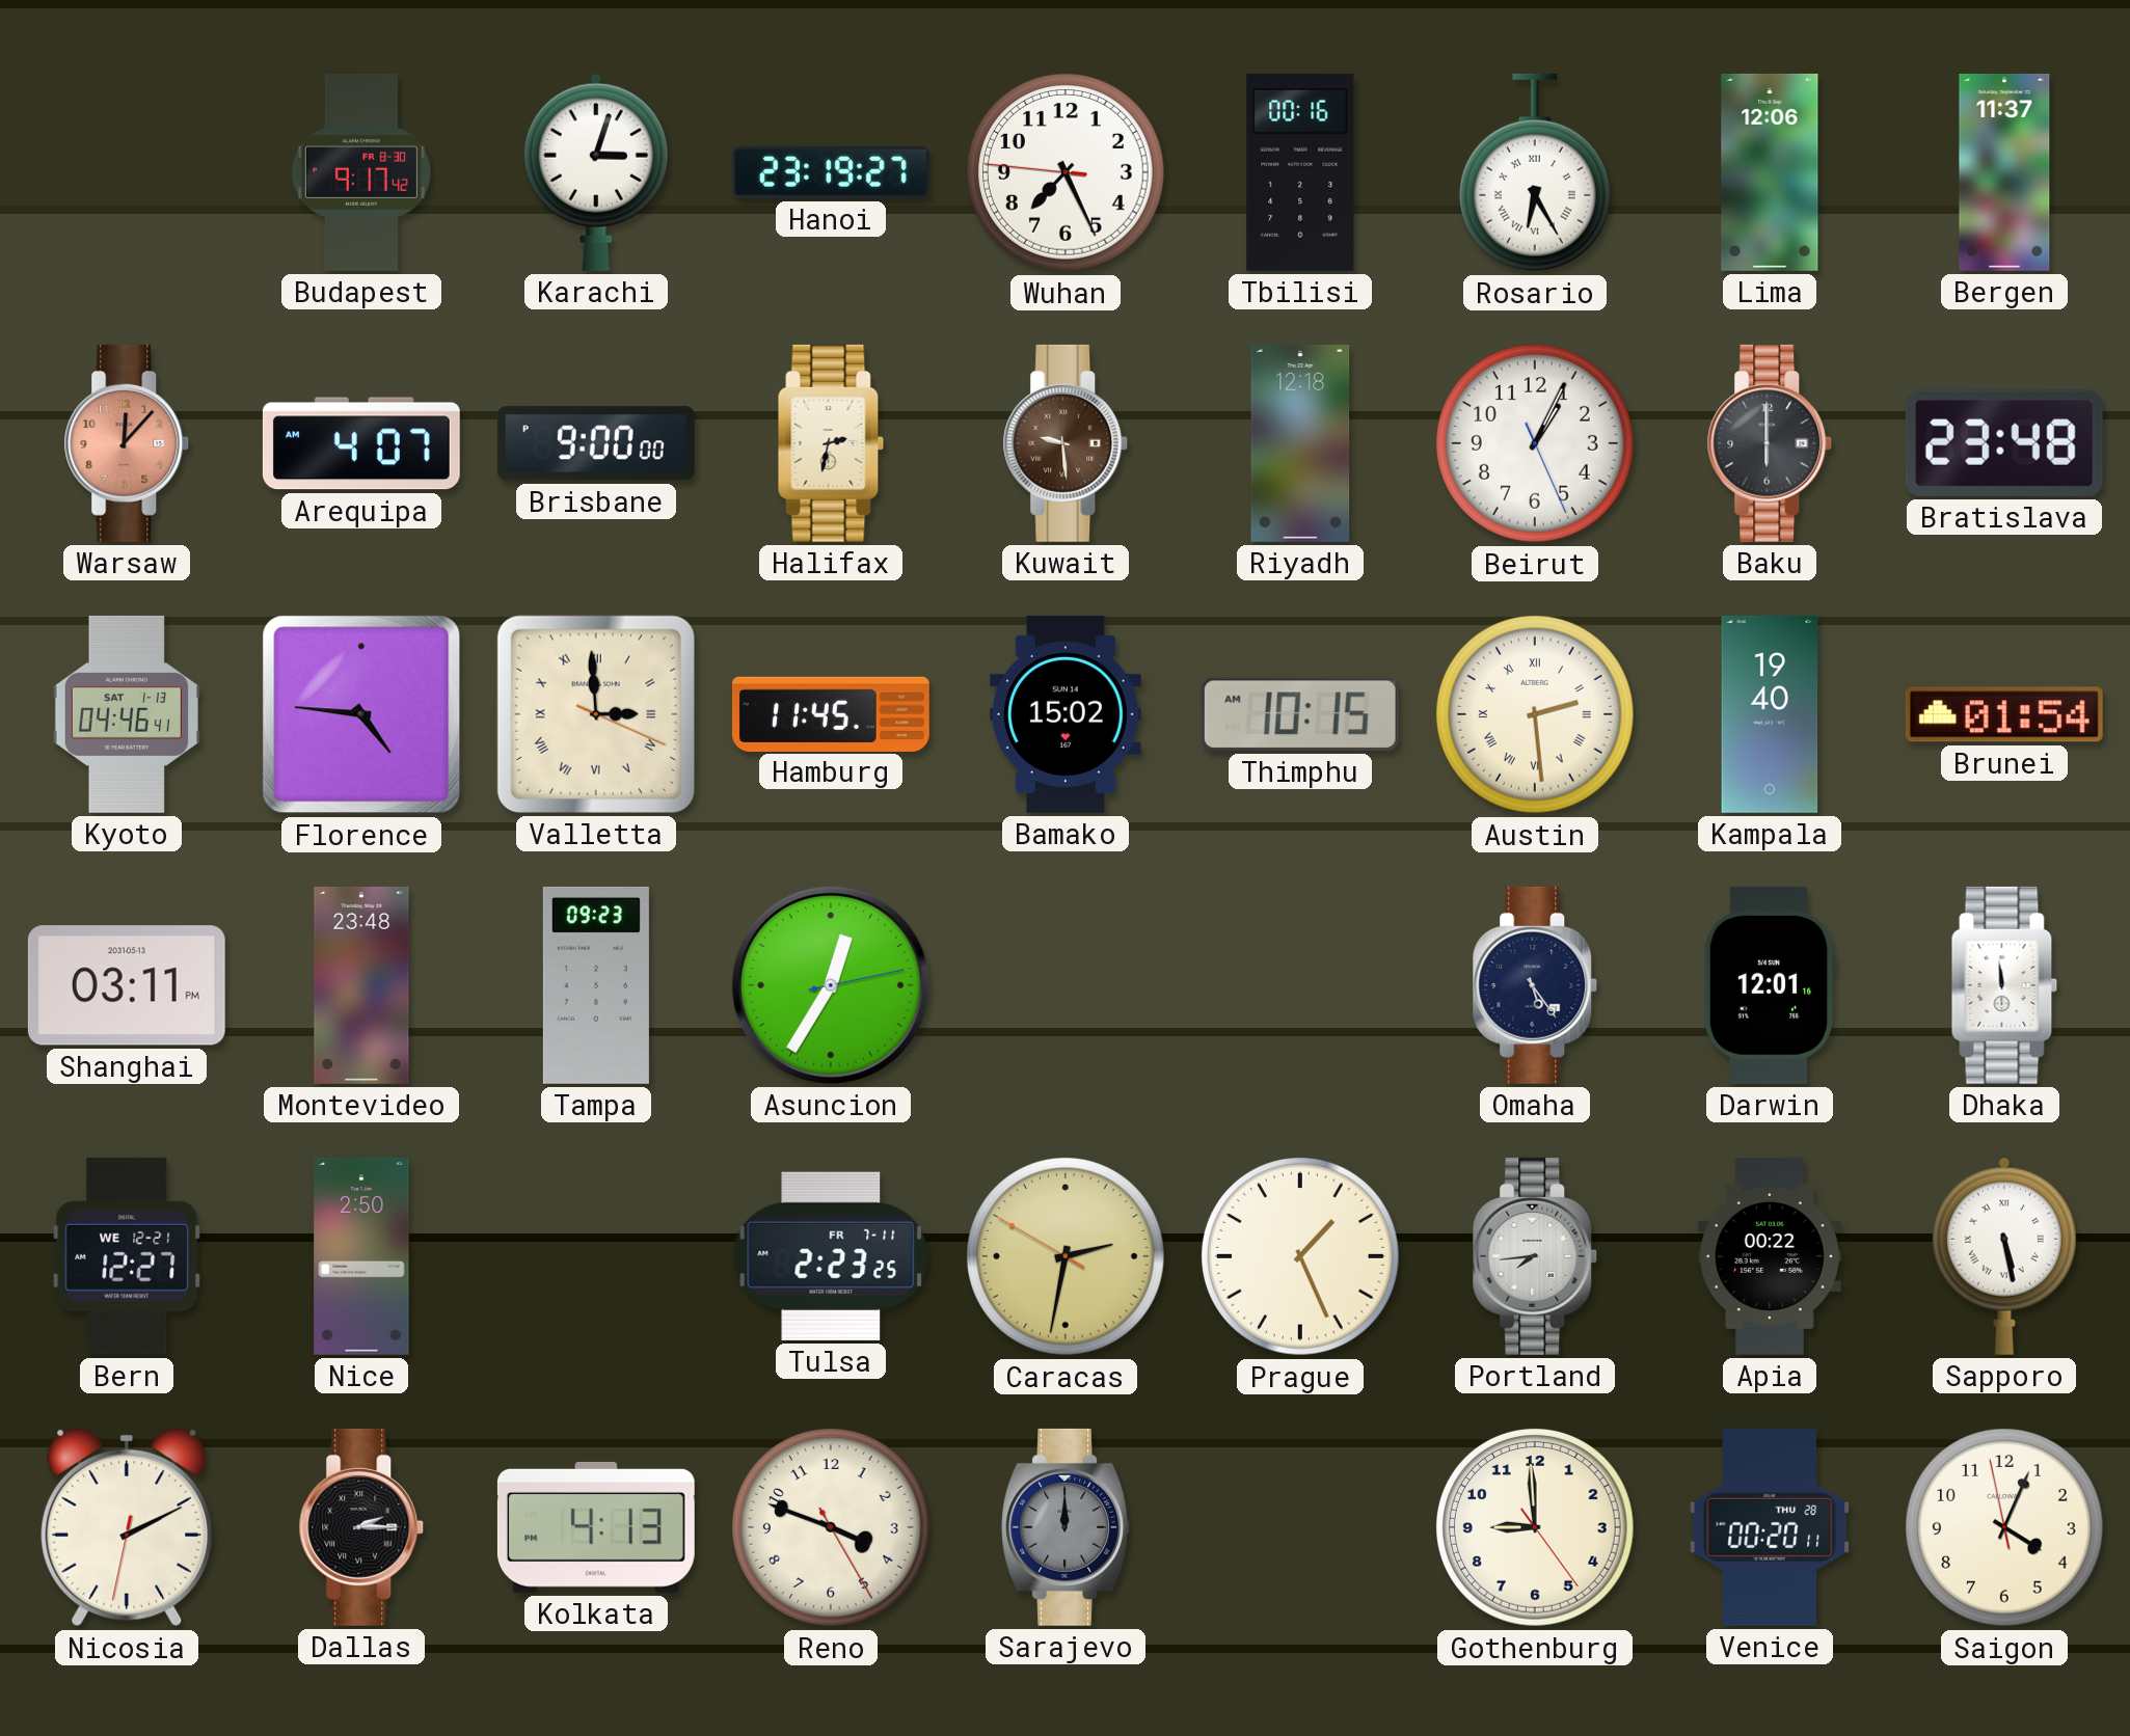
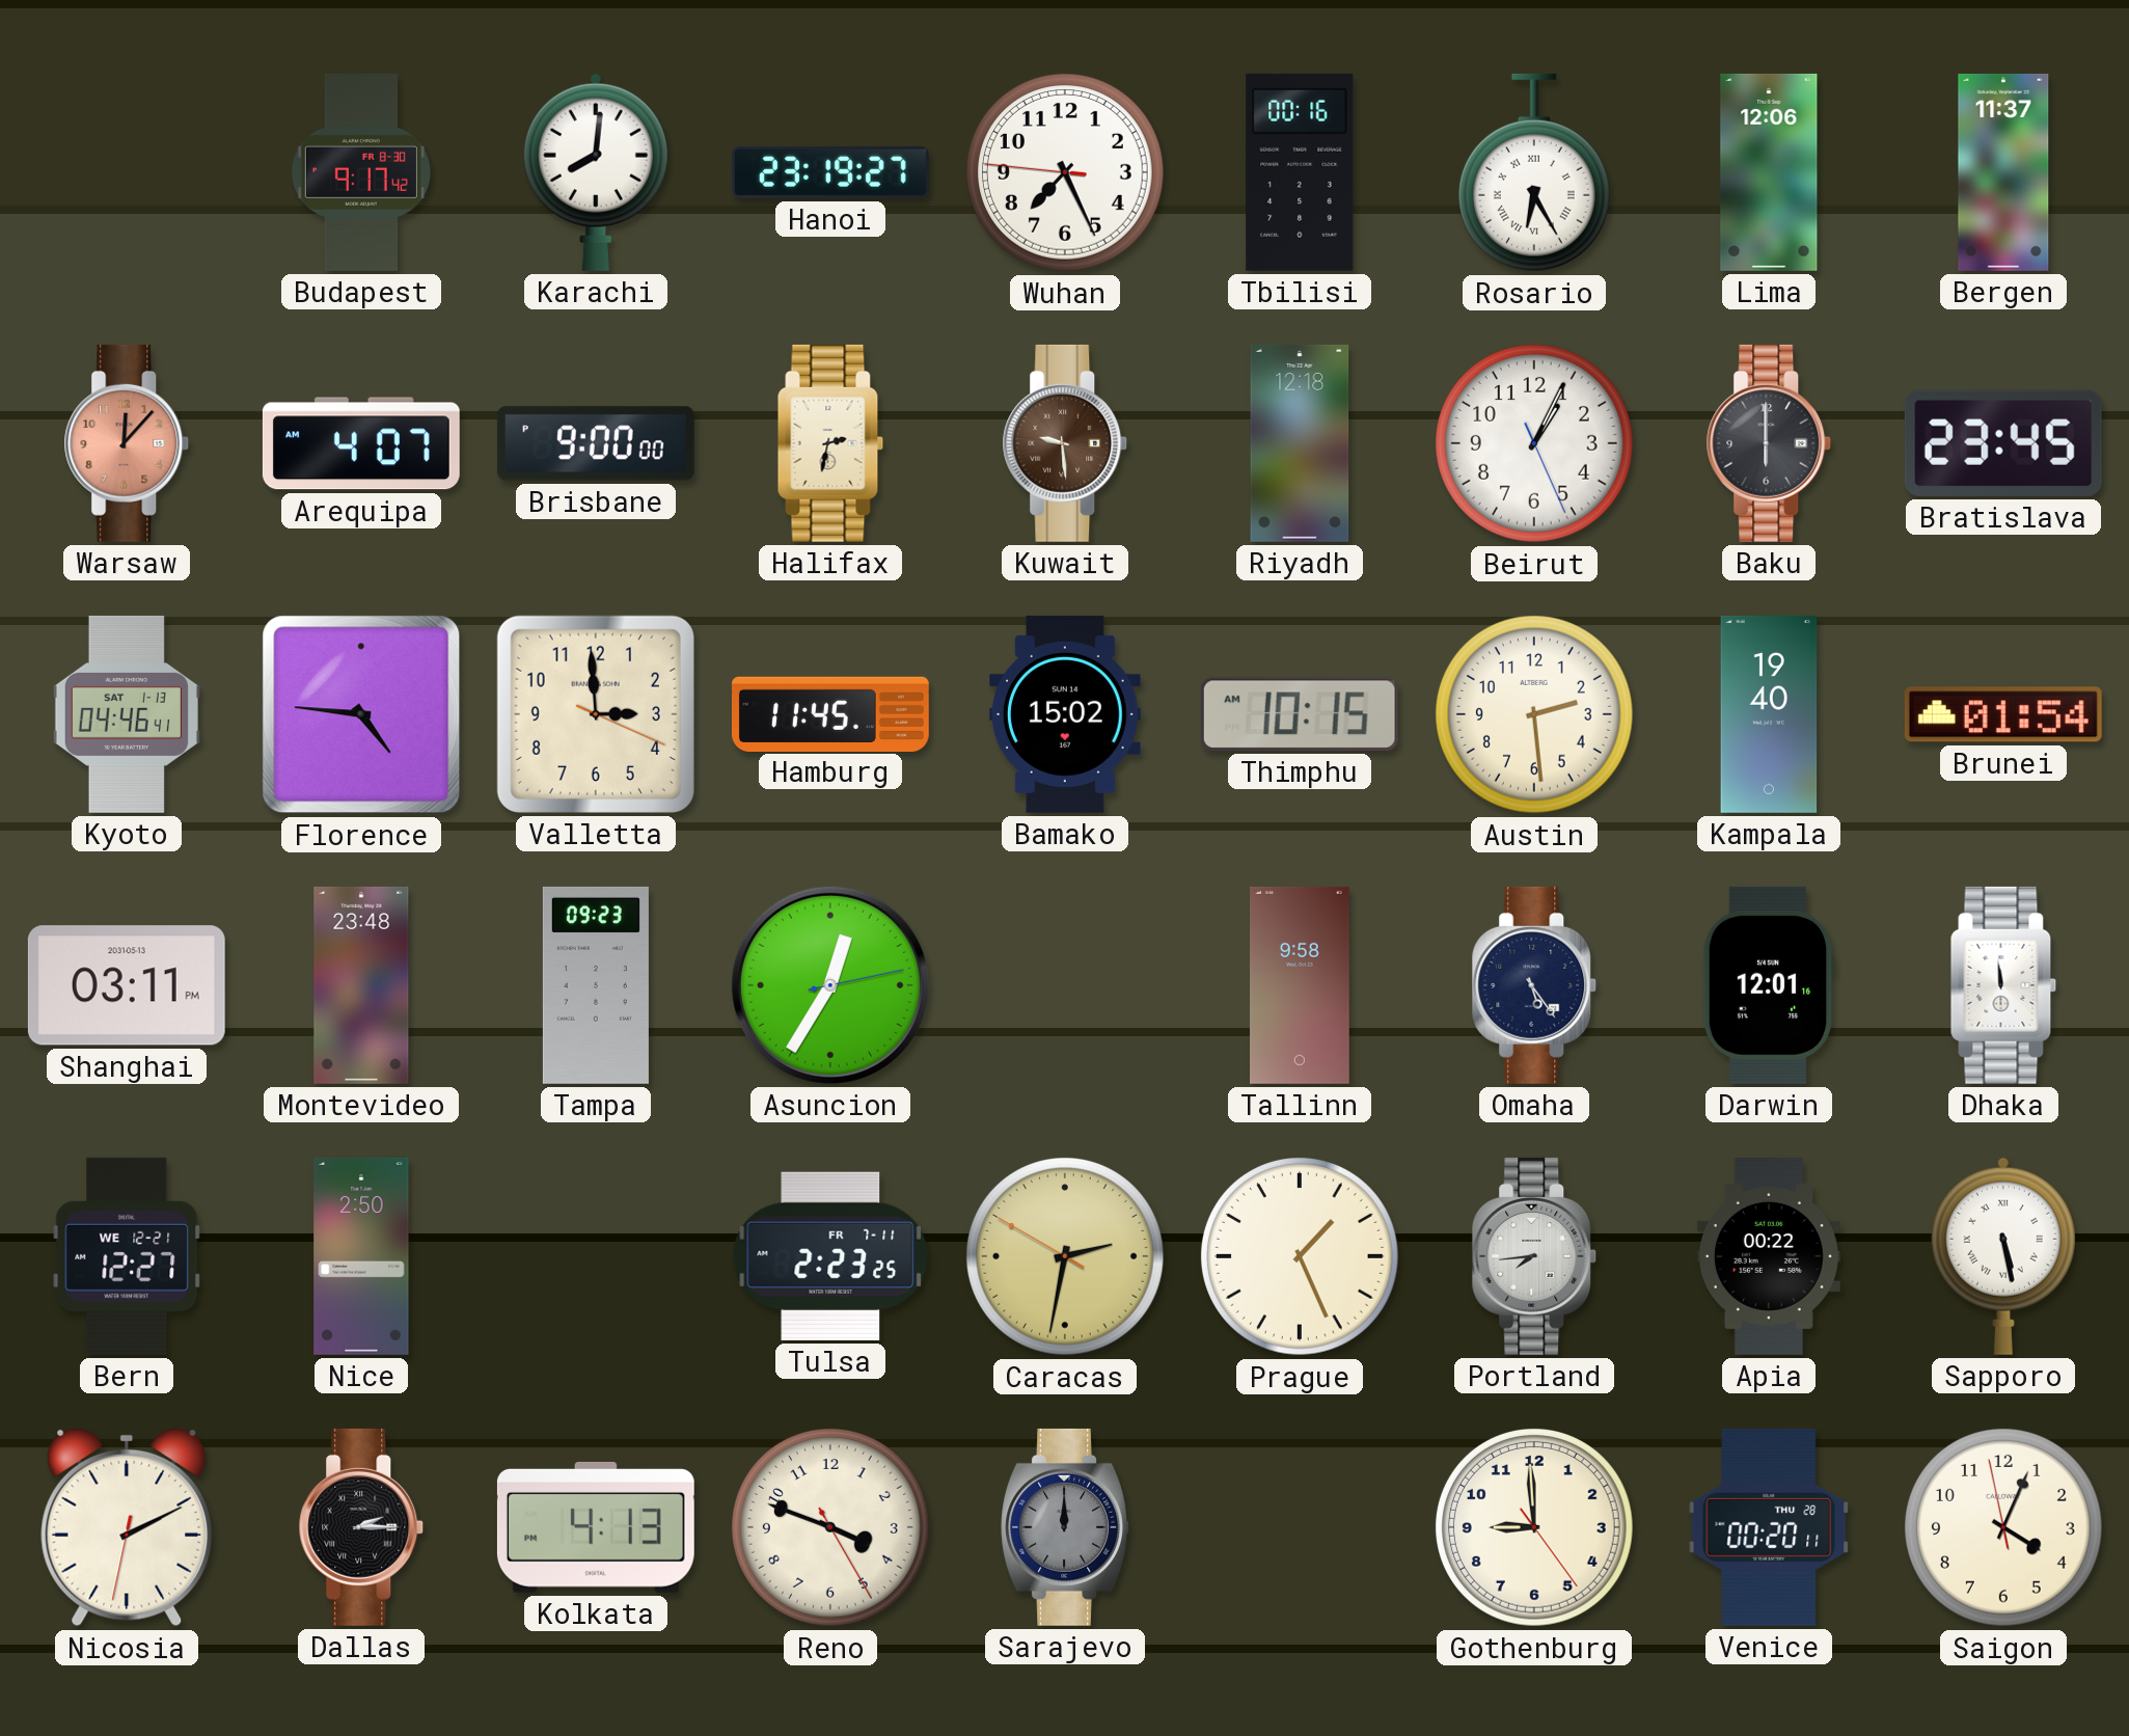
Karachi: 3:03 -> 8:01
Bratislava: 23:48 -> 23:45
Valletta numerals: Roman -> Arabic
Austin numerals: Roman -> Arabic
Tallinn: none -> 9:58
